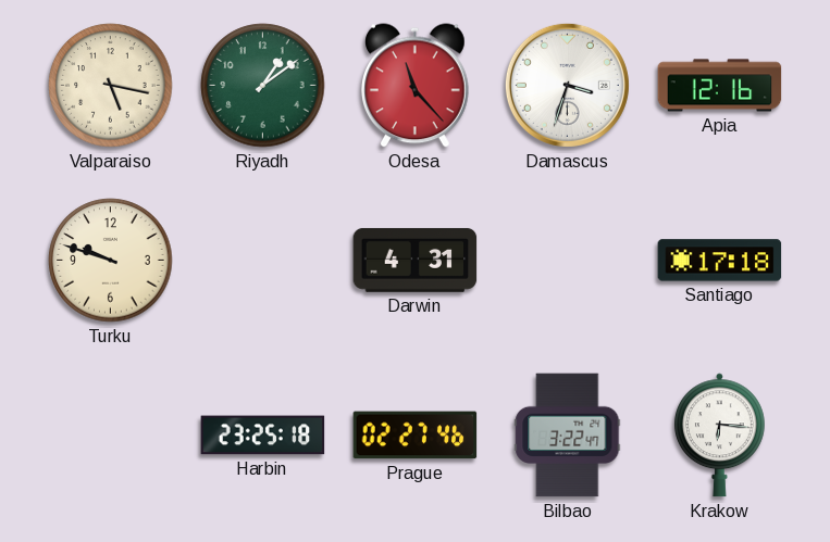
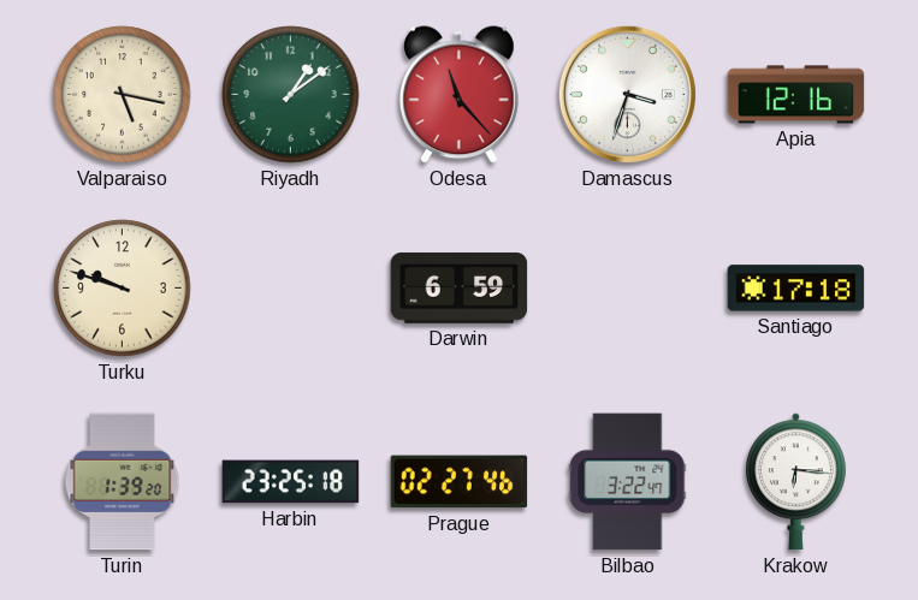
Darwin: 4:31 -> 6:59
Turin: none -> 1:39
